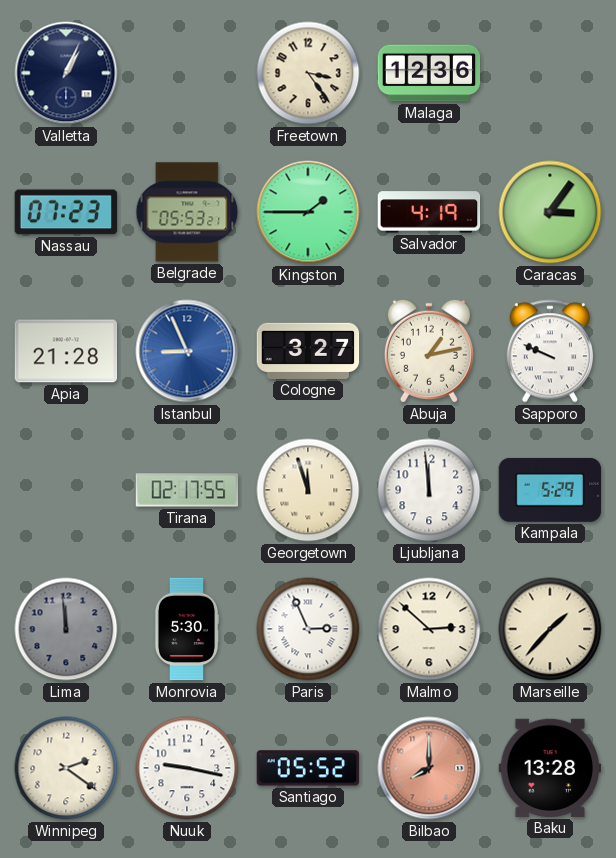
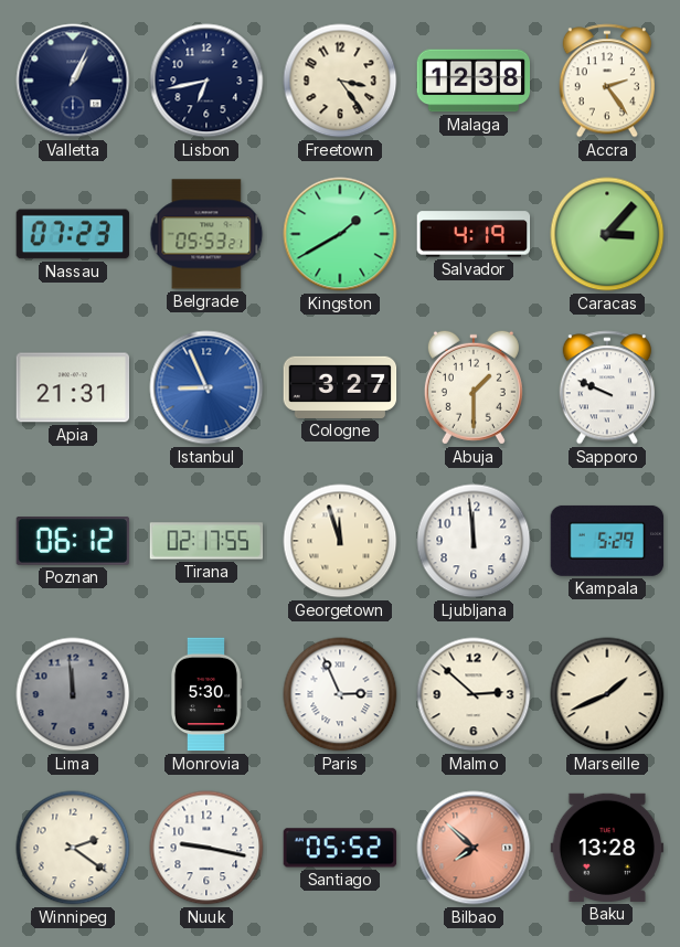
Lisbon: none -> 6:43
Malaga: 12:36 -> 12:38
Accra: none -> 2:24
Kingston: 1:45 -> 1:40
Caracas: 3:06 -> 3:07
Apia: 21:28 -> 21:31
Abuja: 1:13 -> 1:30
Poznan: none -> 06:12
Marseille: 1:37 -> 1:41
Bilbao: 8:00 -> 7:52
